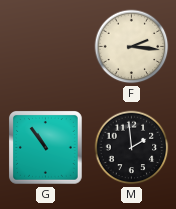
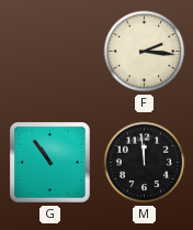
M: 1:59 -> 11:59
